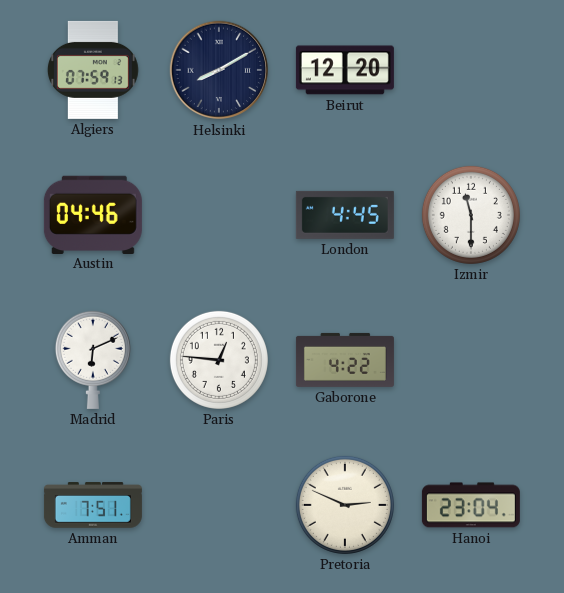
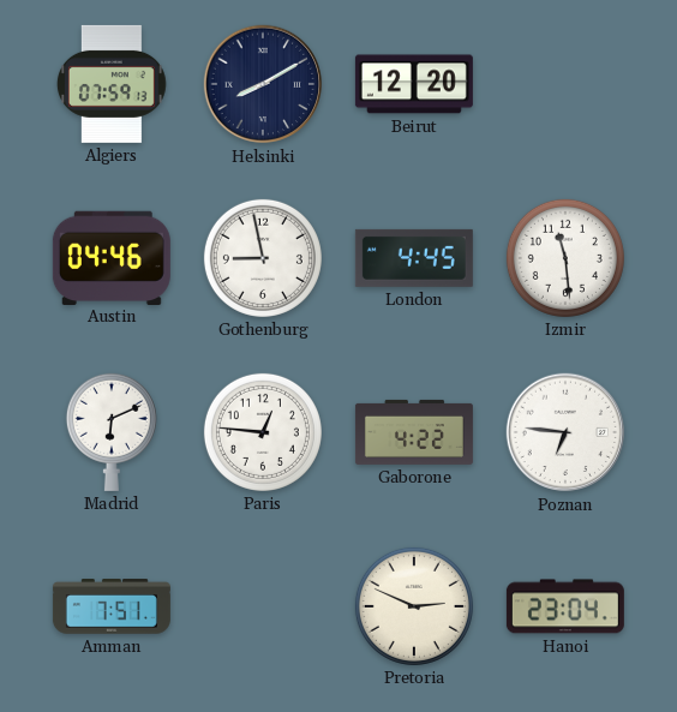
Gothenburg: none -> 8:58
Izmir: 11:30 -> 11:29
Poznan: none -> 6:46
